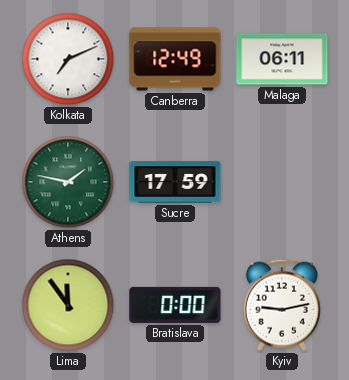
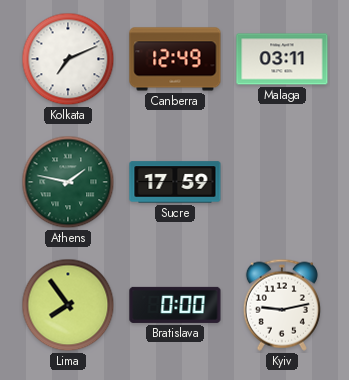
Malaga: 06:11 -> 03:11
Lima: 11:54 -> 7:54
